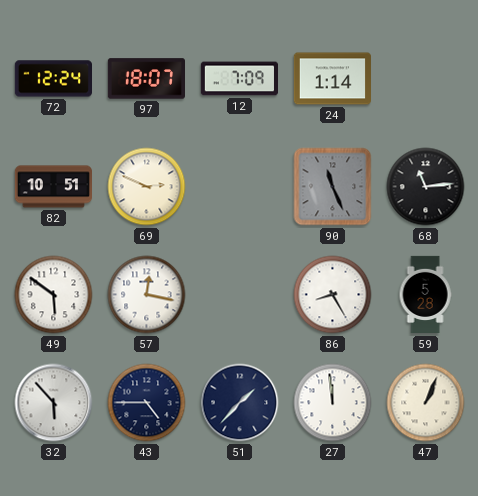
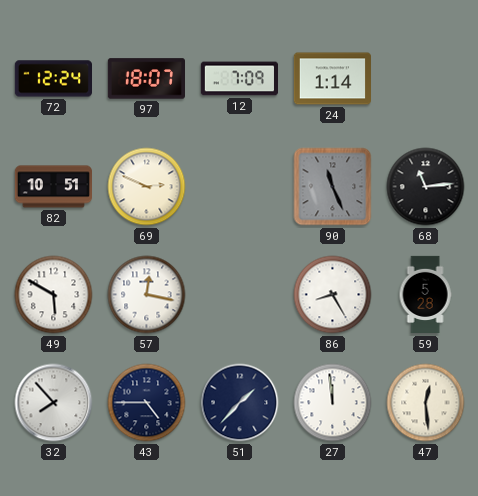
49: 5:51 -> 5:50
32: 5:53 -> 7:53
47: 1:04 -> 12:29
